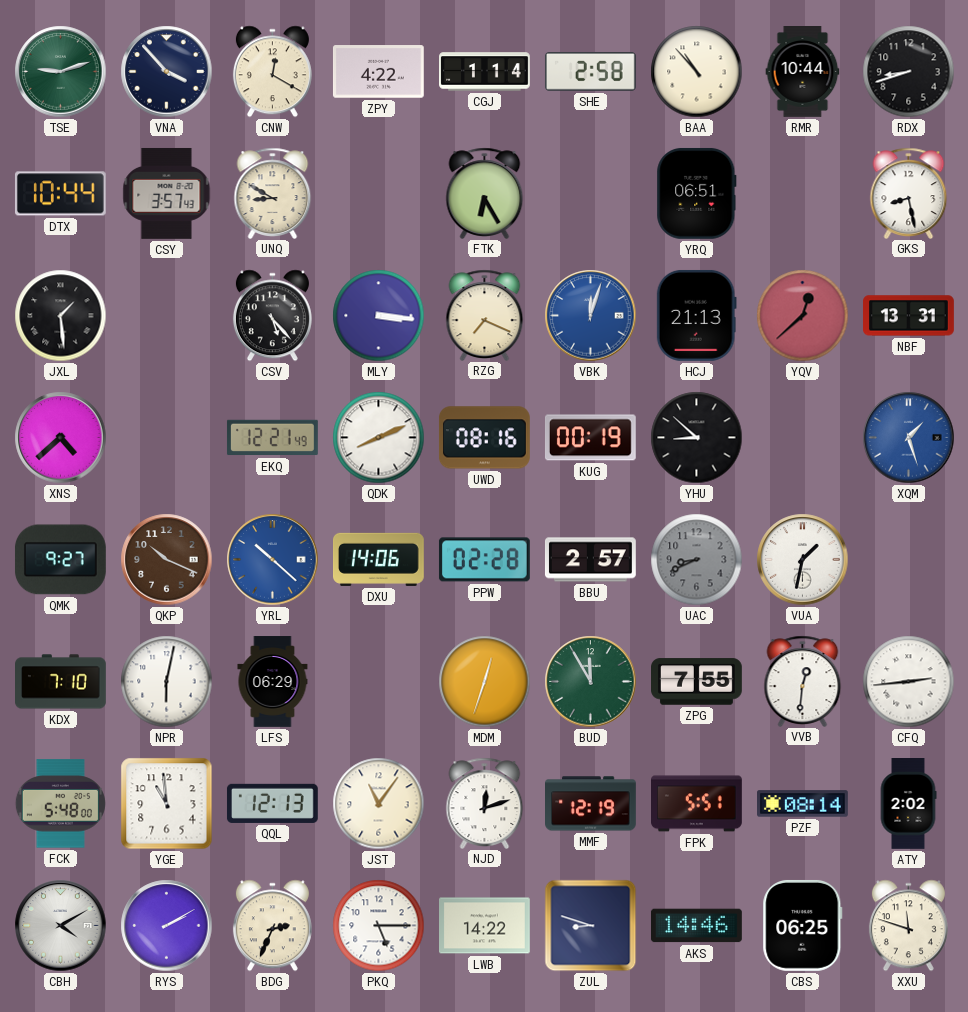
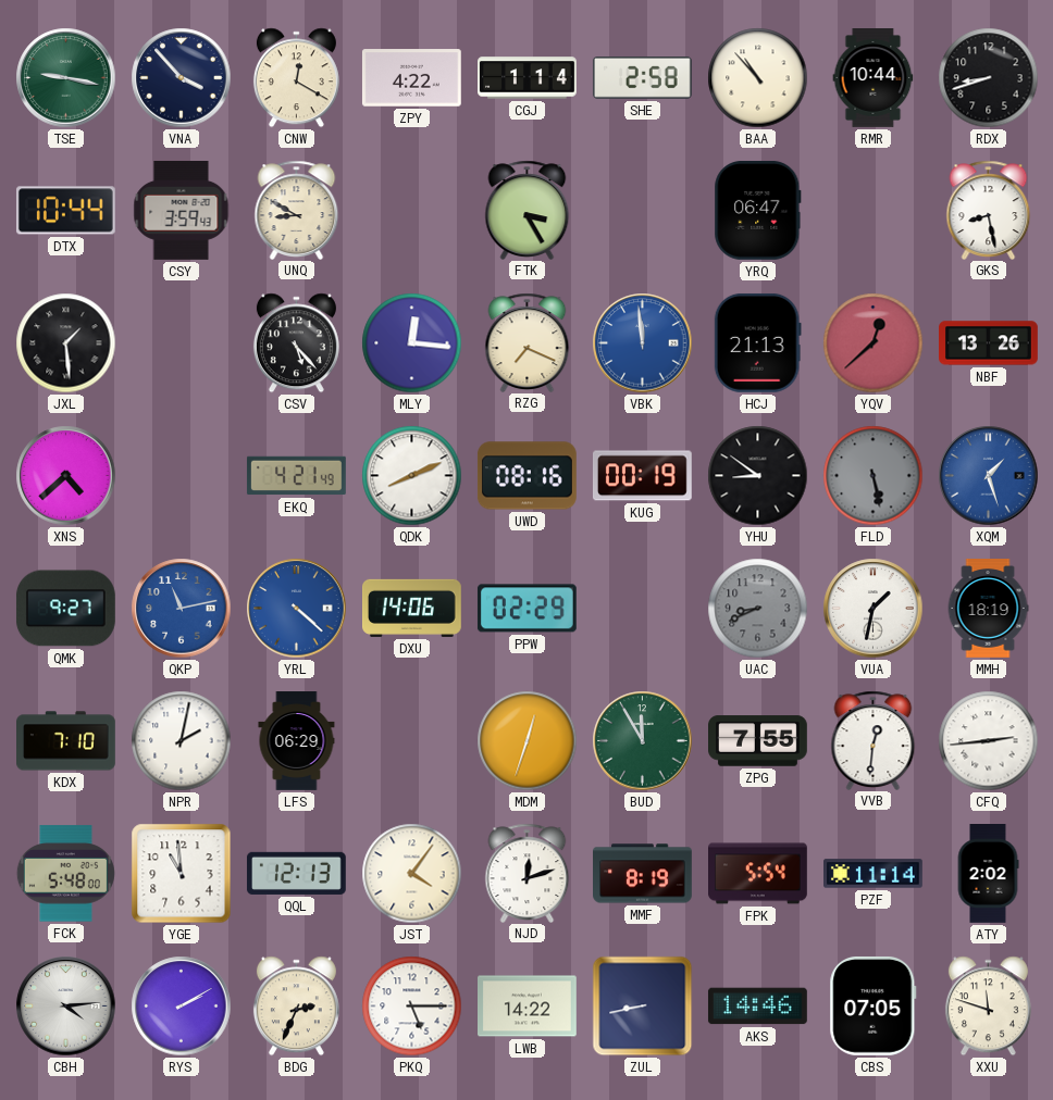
TSE: 9:12 -> 9:17
CSY: 3:57 -> 3:59
FTK: 6:25 -> 3:25
YRQ: 06:51 -> 06:47
MLY: 3:16 -> 12:16
VBK: 12:03 -> 11:59
NBF: 13:31 -> 13:26
EKQ: 12:21 -> 4:21
YHU: 8:52 -> 8:51
FLD: none -> 5:28
QKP: 10:19 -> 11:13
QKP dial: brown -> blue
YRL: 10:22 -> 4:22
PPW: 02:28 -> 02:29
BBU: 2:57 -> none
MMH: none -> 18:19
NPR: 6:02 -> 2:02
JST: 11:06 -> 4:06
MMF: 12:19 -> 8:19
FPK: 5:51 -> 5:54
PZF: 08:14 -> 11:14
CBH: 4:10 -> 4:14
ZUL: 8:48 -> 8:43
CBS: 06:25 -> 07:05
